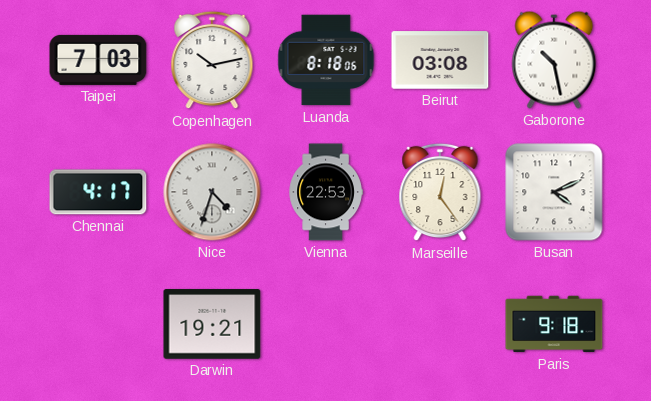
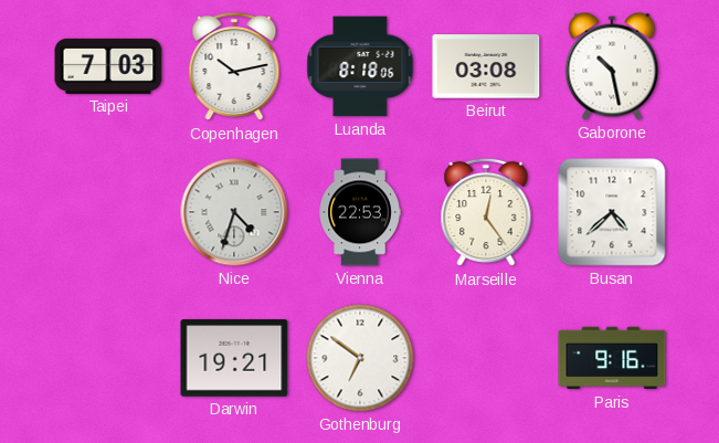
Chennai: 4:17 -> none
Busan: 4:11 -> 4:38
Gothenburg: none -> 6:51
Paris: 9:18 -> 9:16
